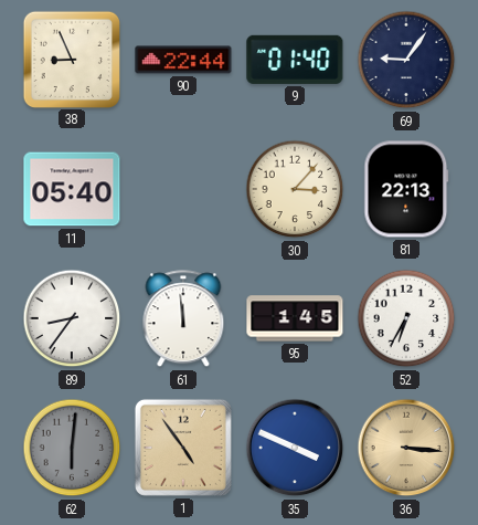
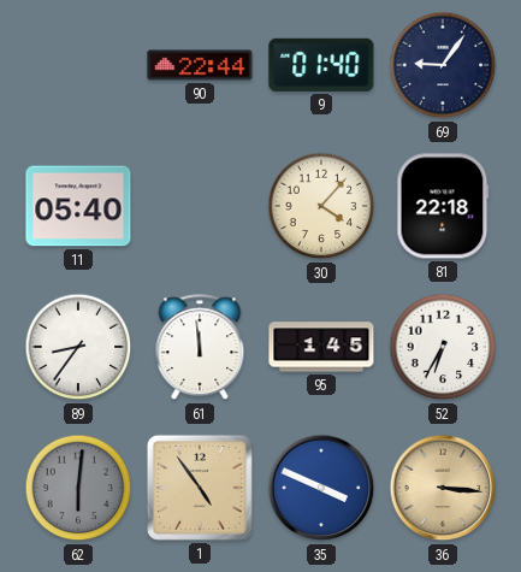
38: 8:56 -> none
30: 3:07 -> 4:07
81: 22:13 -> 22:18
